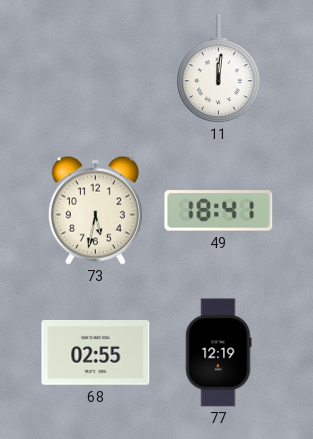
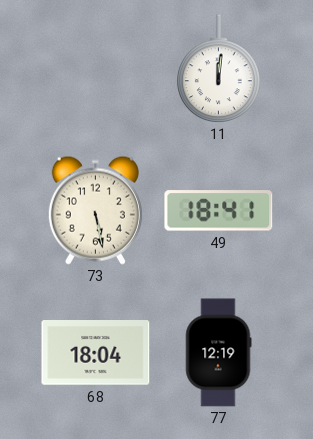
73: 5:32 -> 5:28
68: 02:55 -> 18:04
